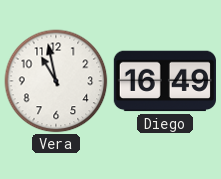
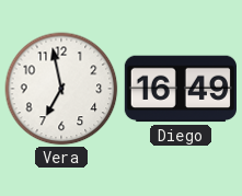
Vera: 10:58 -> 6:58
